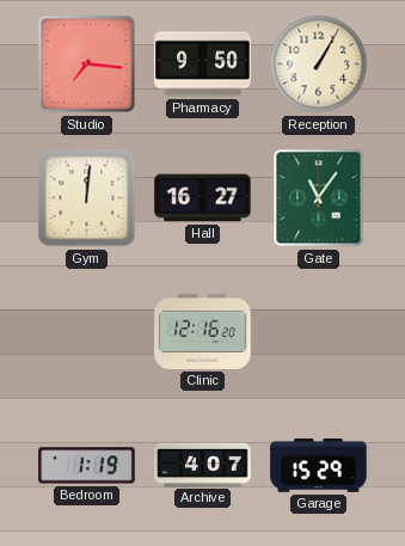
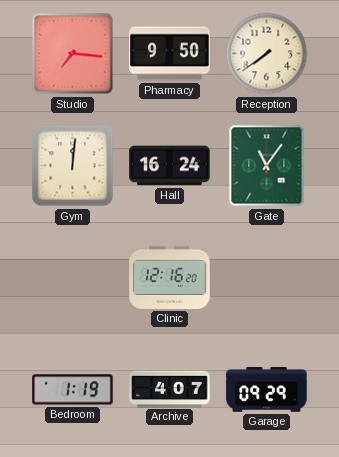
Reception: 1:05 -> 7:39
Hall: 16:27 -> 16:24
Garage: 15:29 -> 09:29
